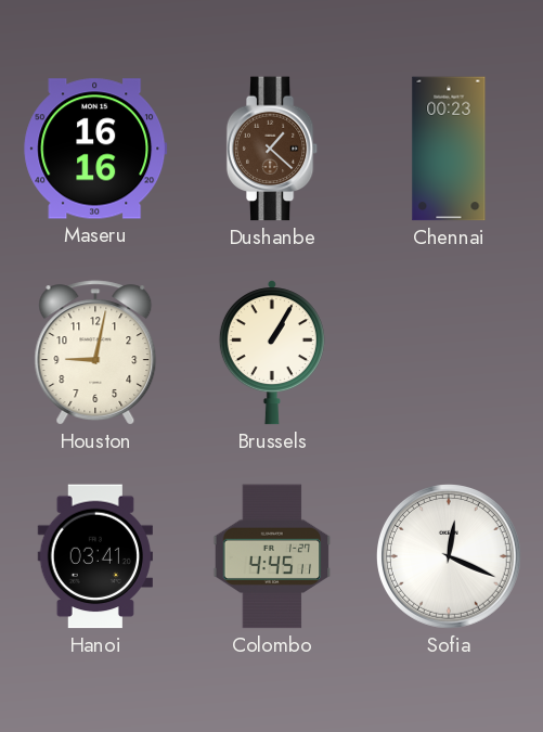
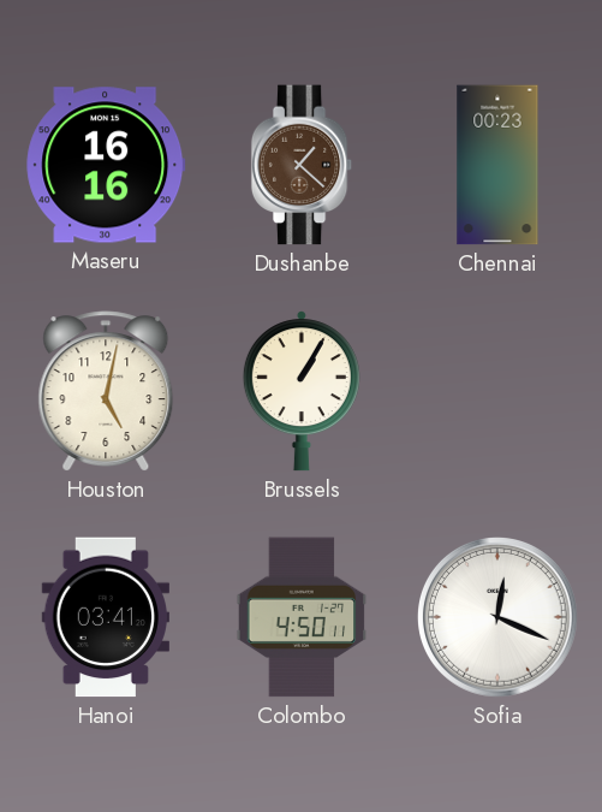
Houston: 9:02 -> 5:02
Colombo: 4:45 -> 4:50
